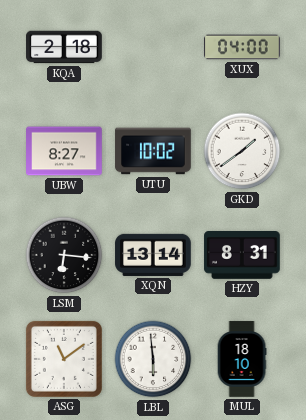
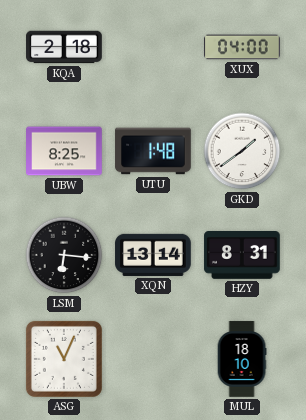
UBW: 8:27 -> 8:25
UTU: 10:02 -> 1:48
ASG: 11:09 -> 11:04
LBL: 5:59 -> none
